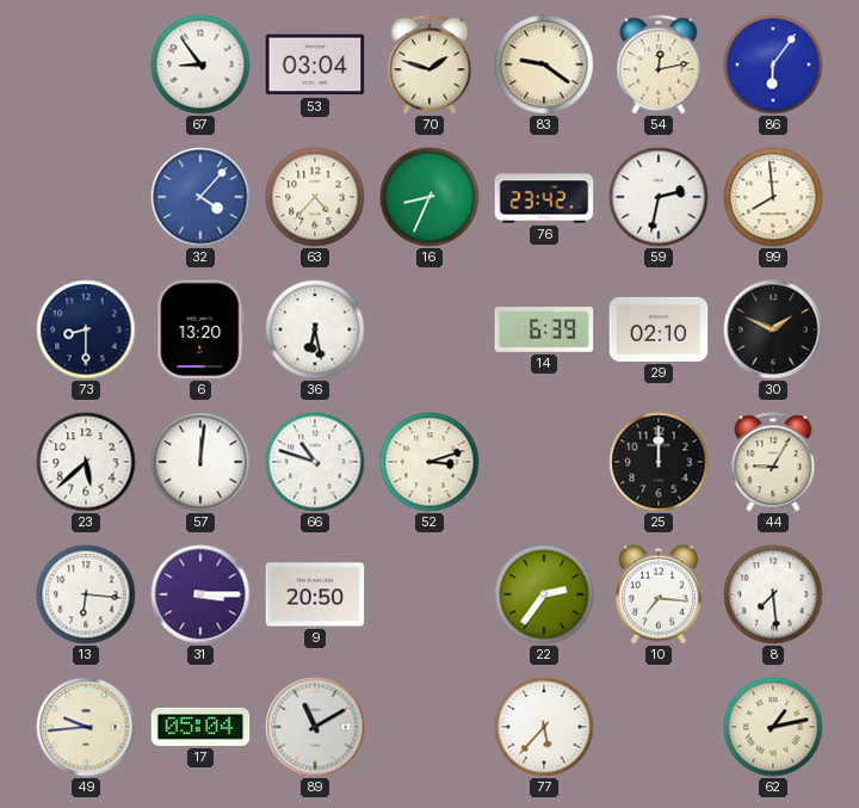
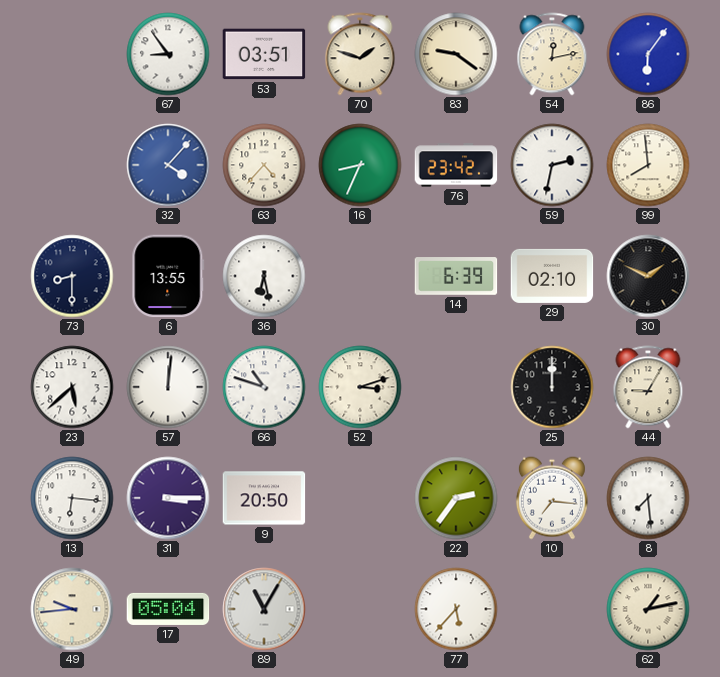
53: 03:04 -> 03:51
6: 13:20 -> 13:55
89: 11:10 -> 11:05
